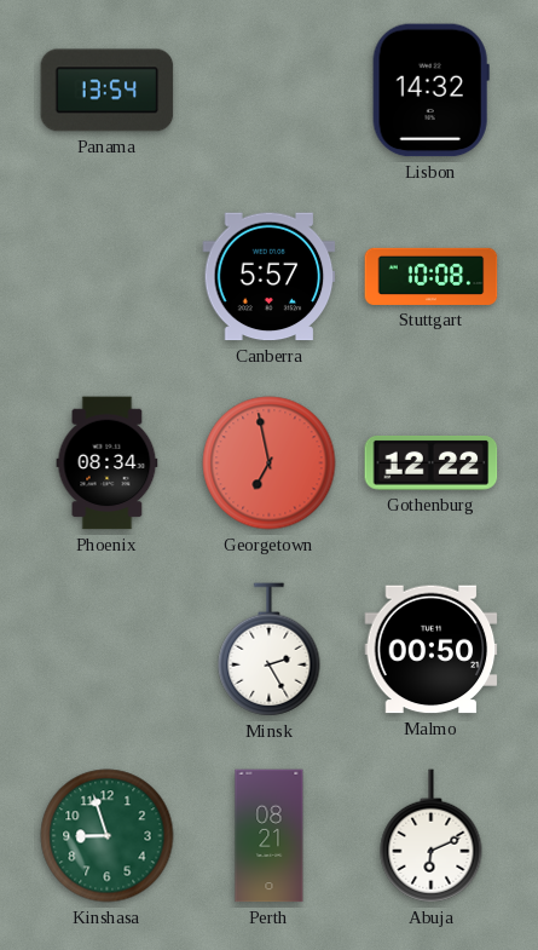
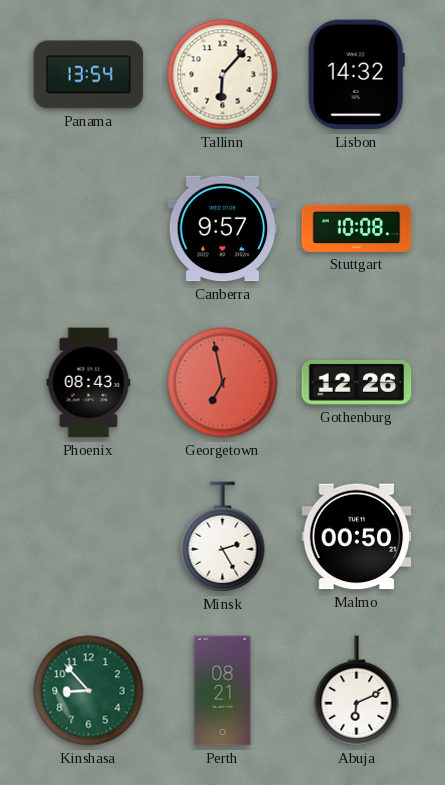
Tallinn: none -> 6:07
Canberra: 5:57 -> 9:57
Phoenix: 08:34 -> 08:43
Gothenburg: 12:22 -> 12:26
Kinshasa: 8:57 -> 8:53
